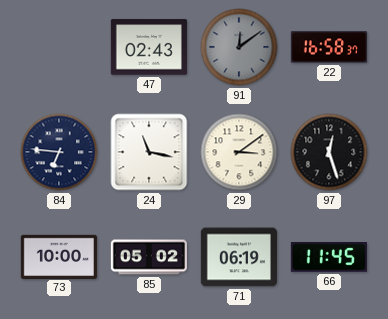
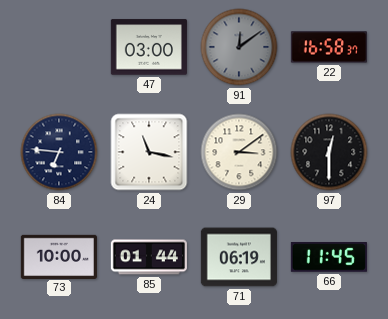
47: 02:43 -> 03:00
97: 12:27 -> 12:30
85: 05:02 -> 01:44
